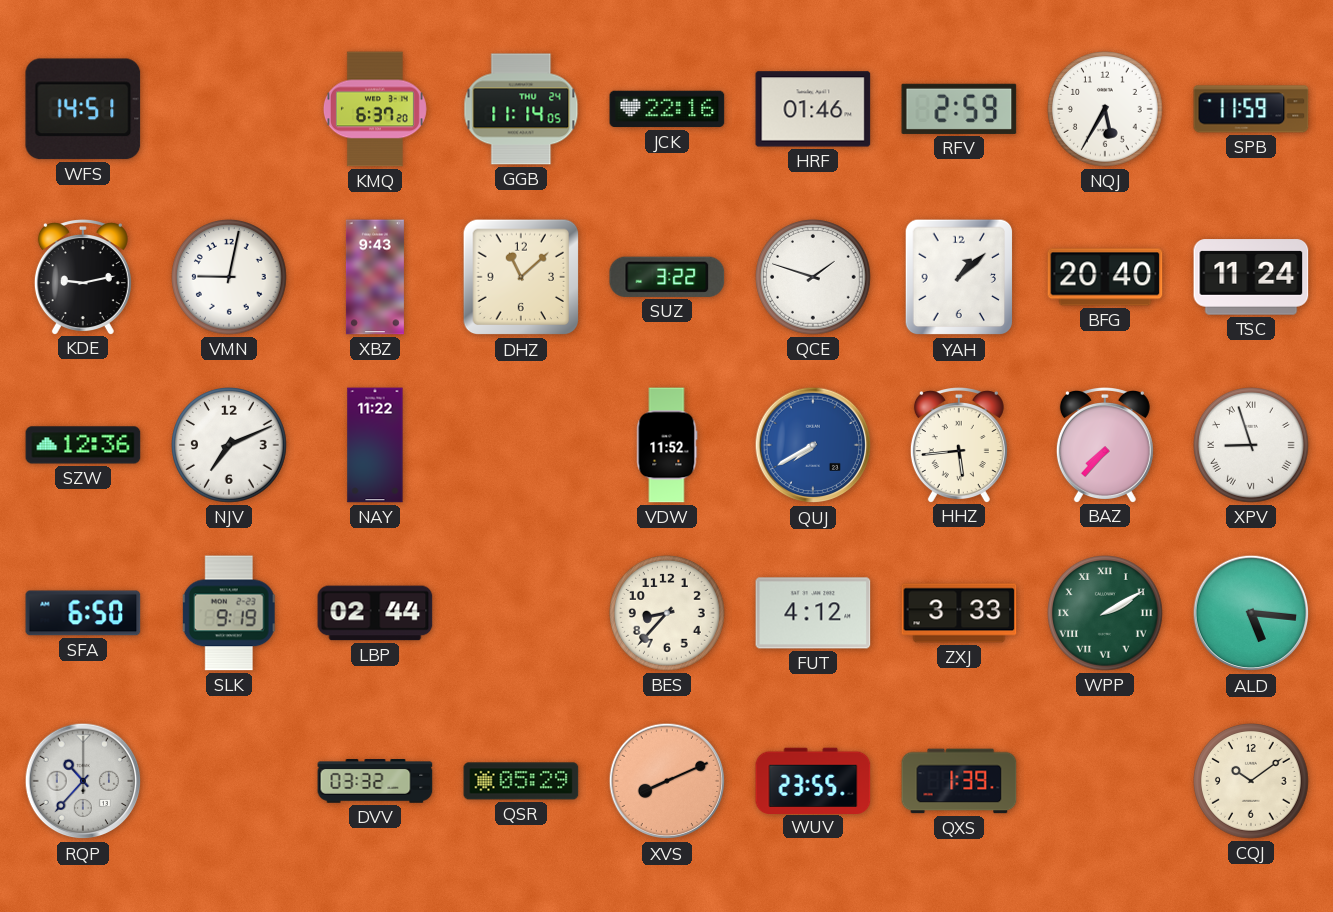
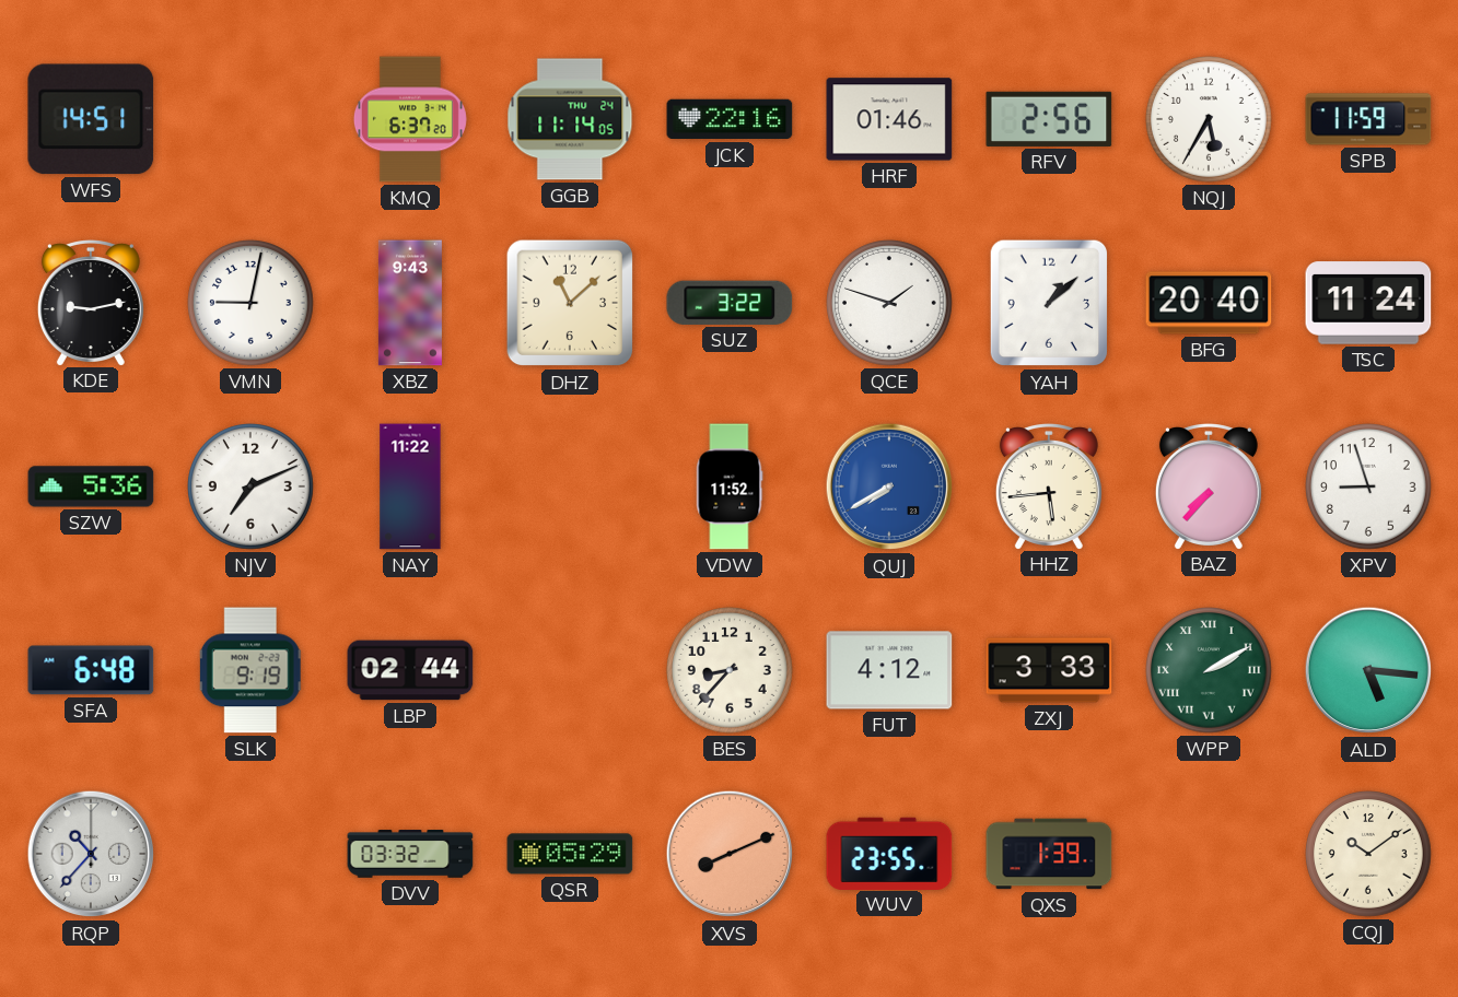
RFV: 2:59 -> 2:56
SZW: 12:36 -> 5:36
XPV numerals: Roman -> Arabic
SFA: 6:50 -> 6:48
